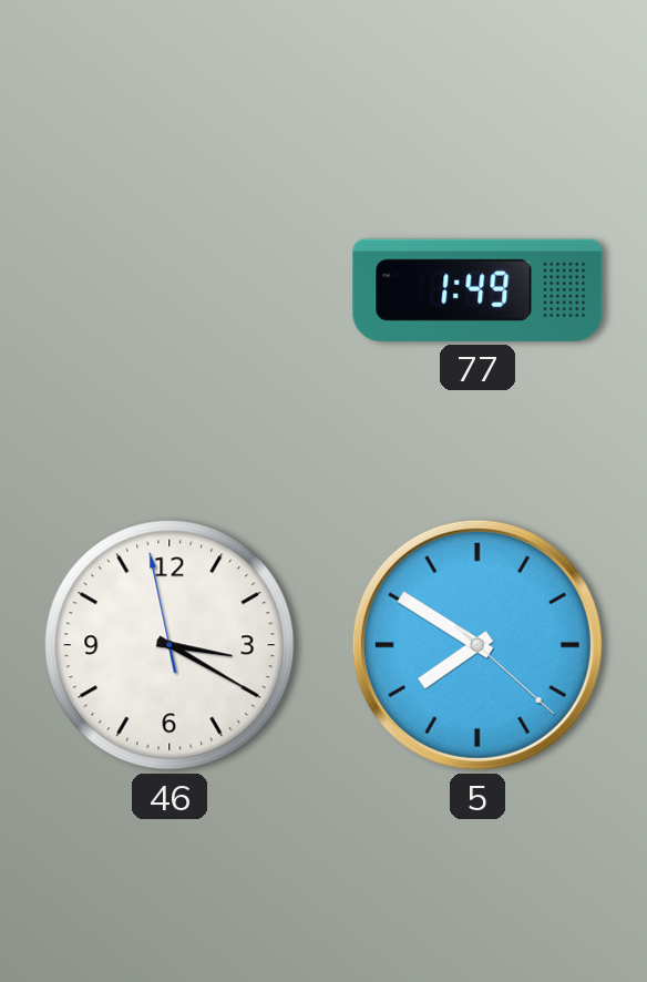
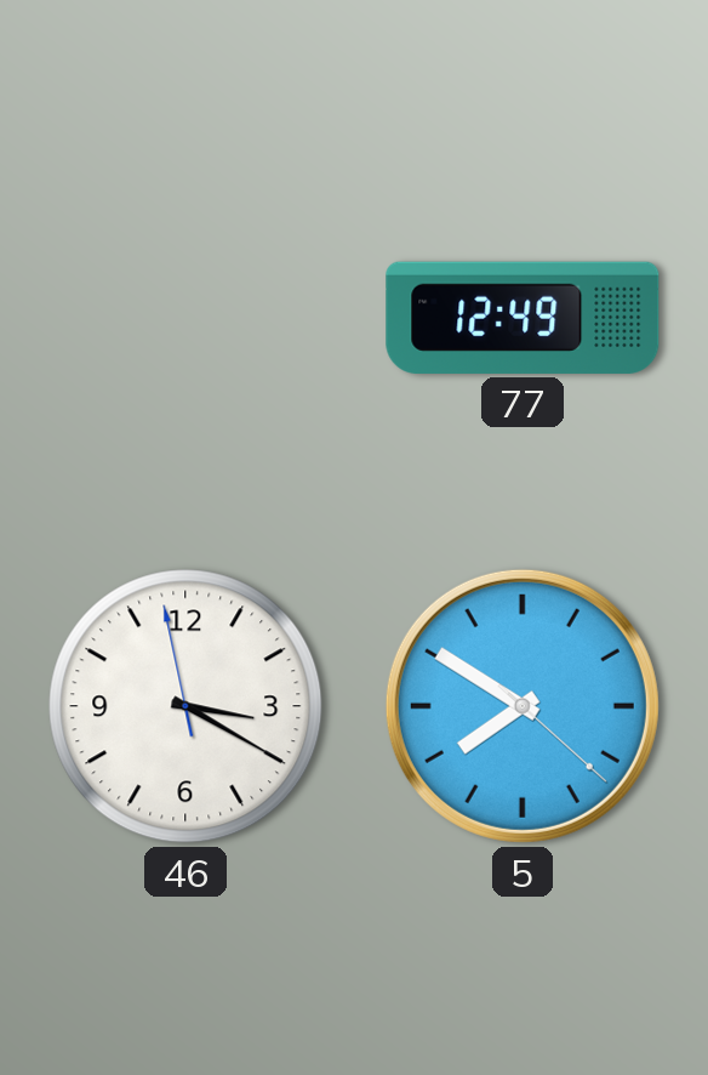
77: 1:49 -> 12:49
